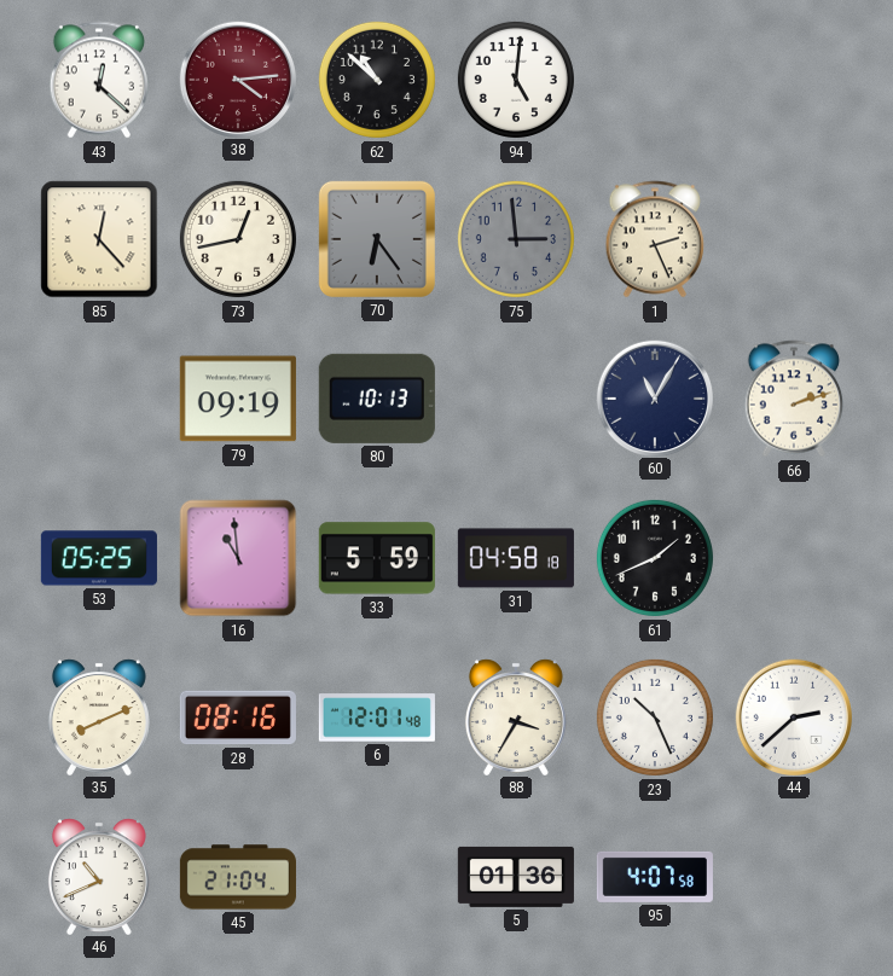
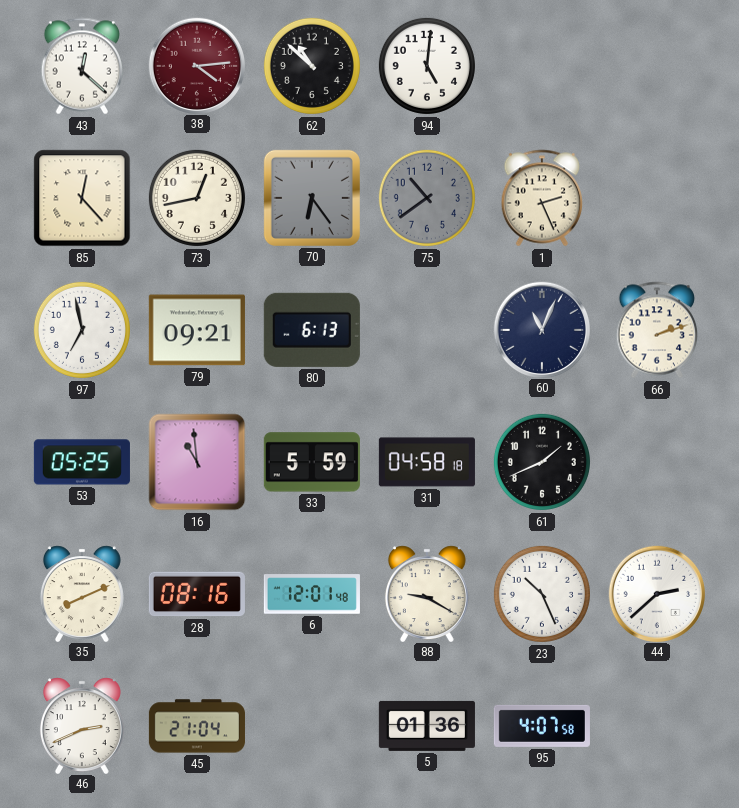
75: 2:59 -> 10:39
97: none -> 6:58
79: 09:19 -> 09:21
80: 10:13 -> 6:13
60: 11:05 -> 11:04
88: 3:35 -> 9:20
46: 10:41 -> 2:41
